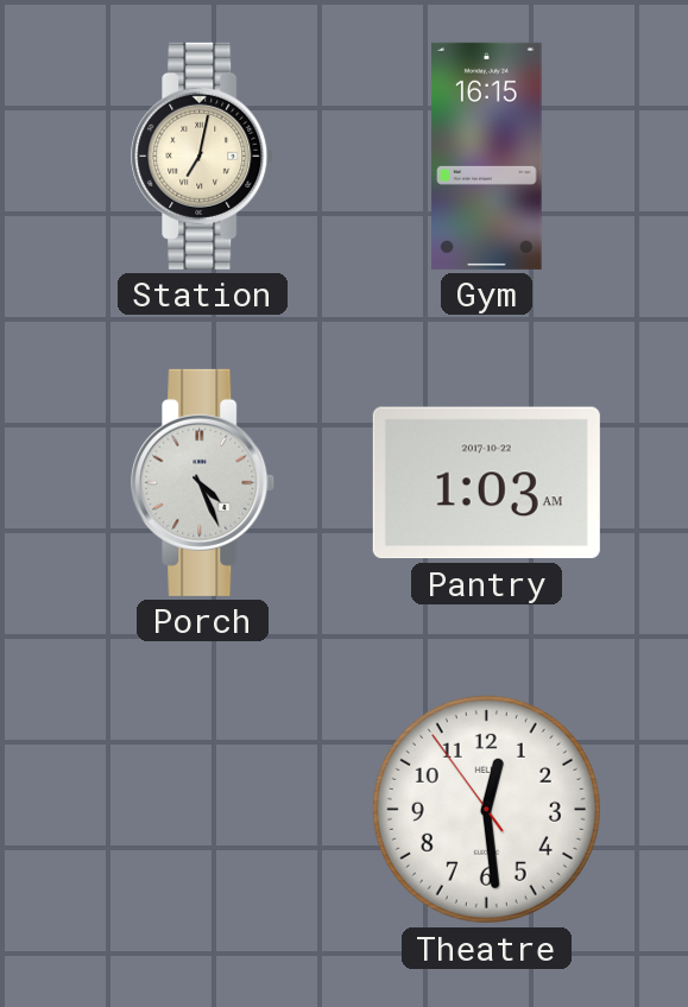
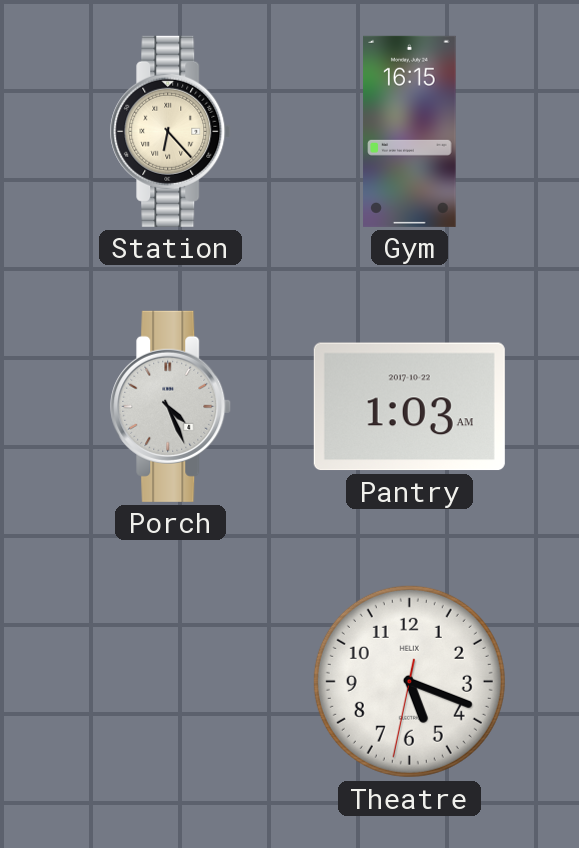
Station: 7:02 -> 6:23
Theatre: 12:28 -> 5:18
